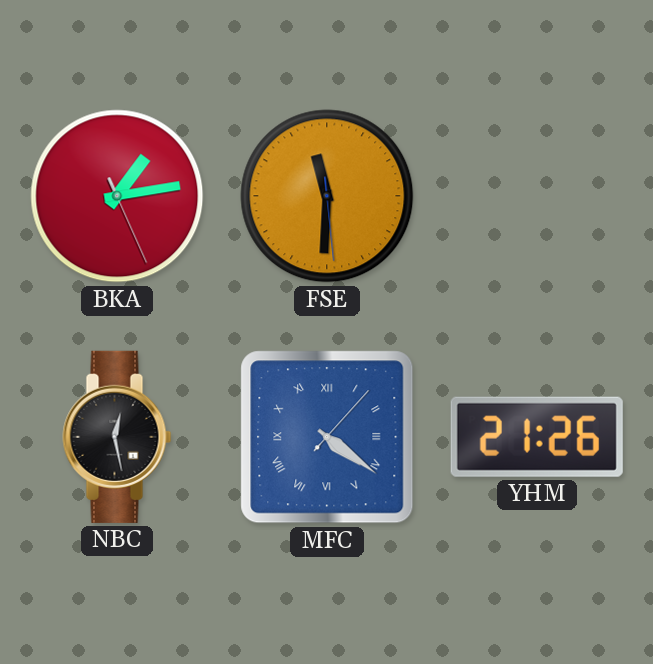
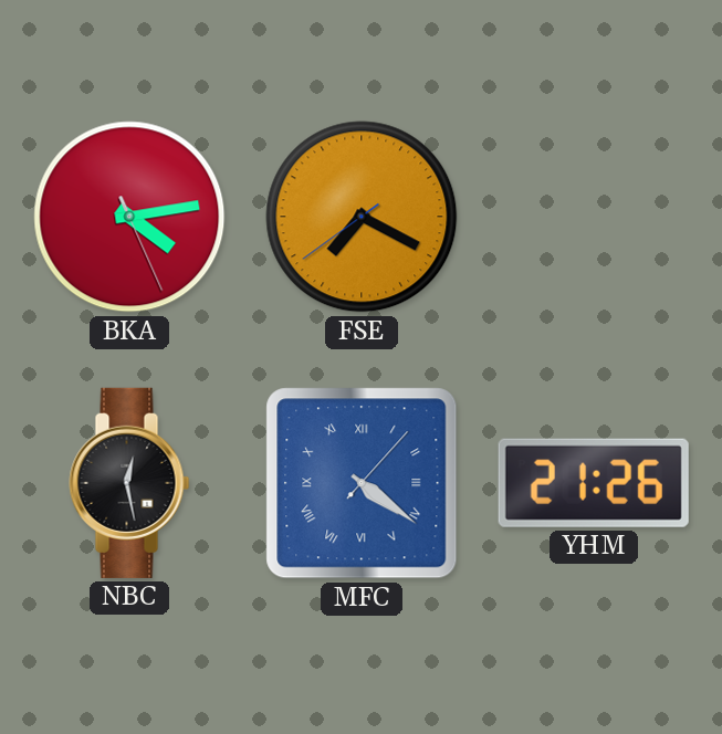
BKA: 1:13 -> 4:13
FSE: 11:30 -> 7:19
